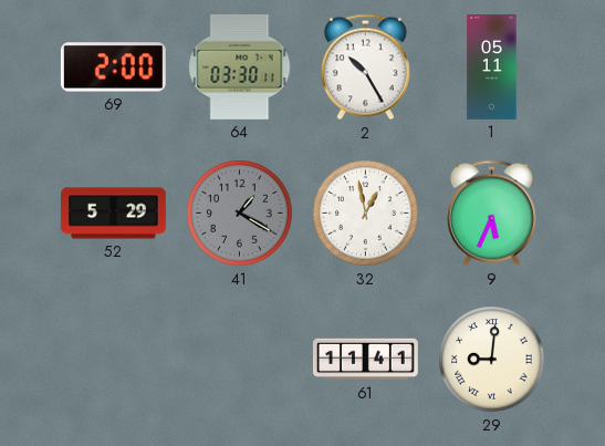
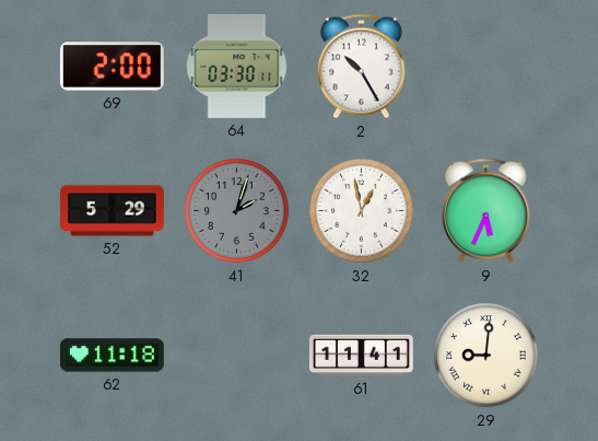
1: 05:11 -> none
41: 1:20 -> 2:03
62: none -> 11:18
